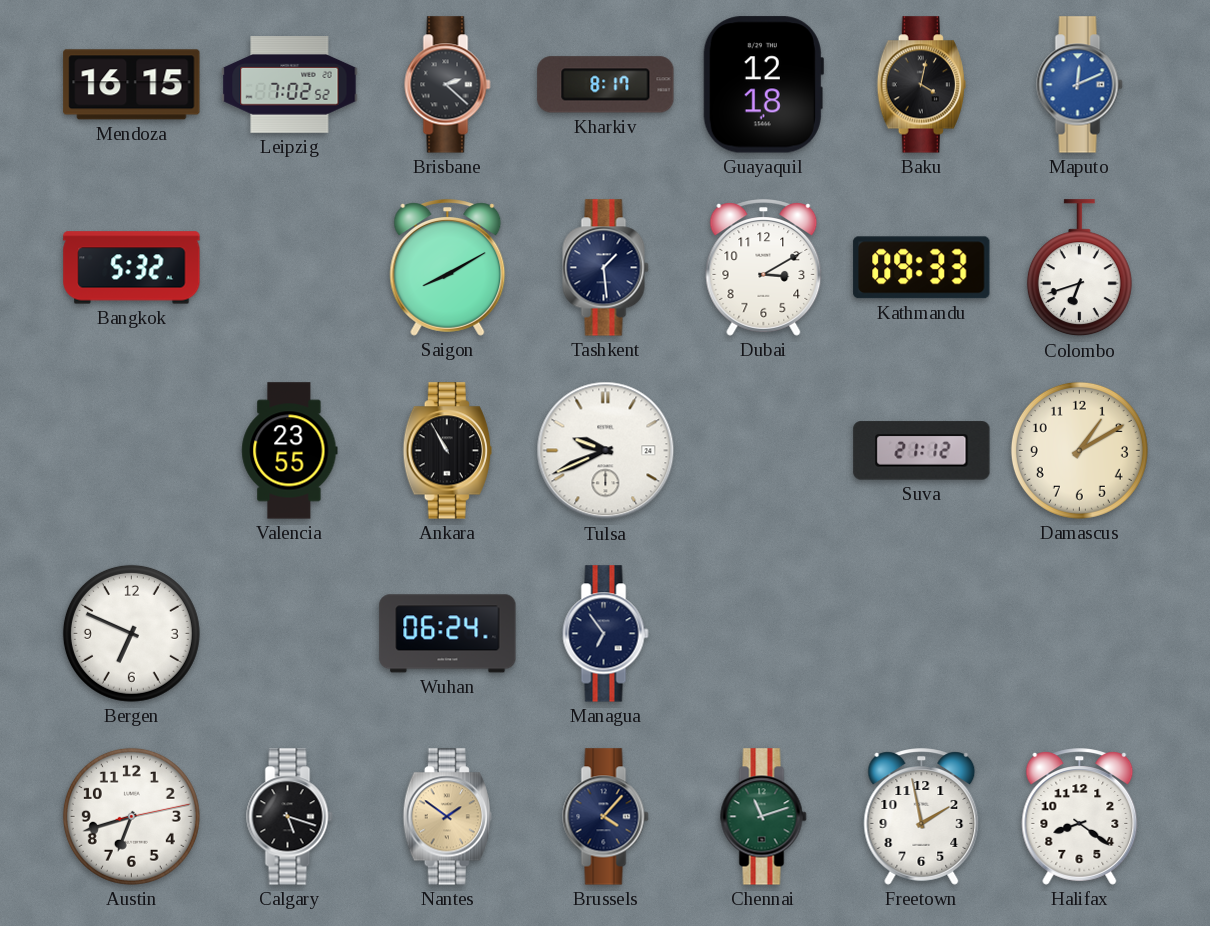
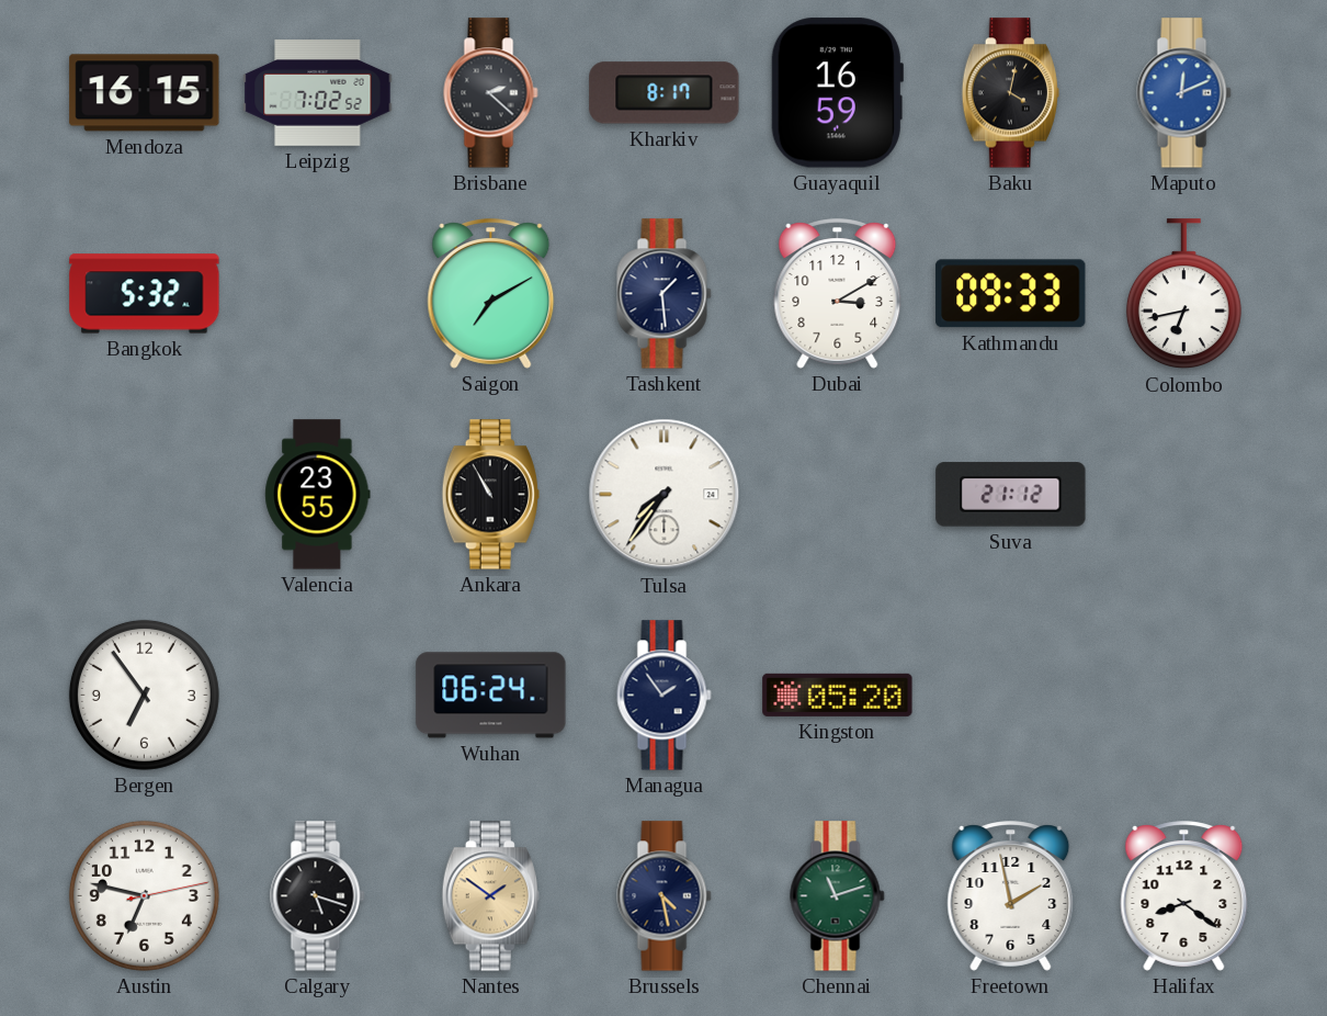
Guayaquil: 12:18 -> 16:59
Saigon: 8:10 -> 7:10
Colombo: 6:42 -> 6:43
Tulsa: 9:41 -> 7:36
Damascus: 1:10 -> none
Bergen: 6:49 -> 6:54
Managua: 6:54 -> 1:54
Kingston: none -> 05:20
Austin: 6:42 -> 6:47
Brussels: 4:07 -> 4:28
